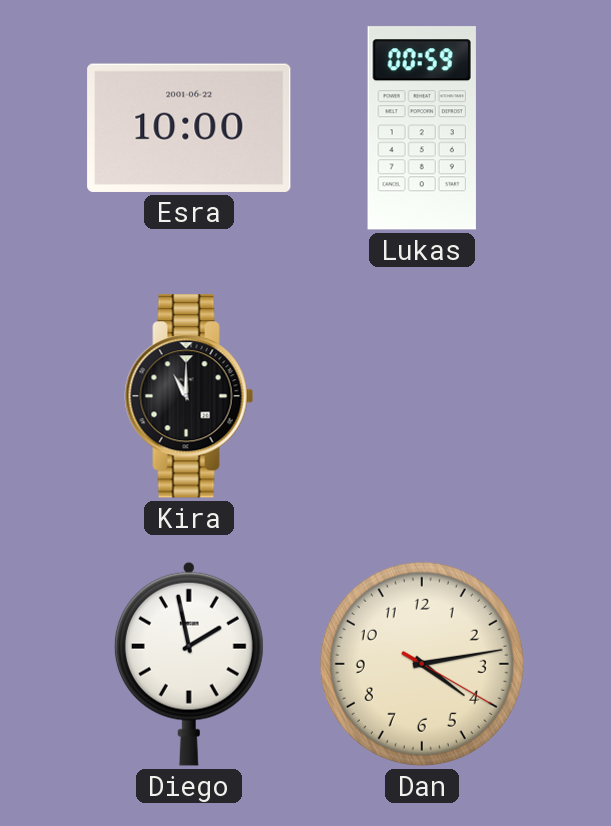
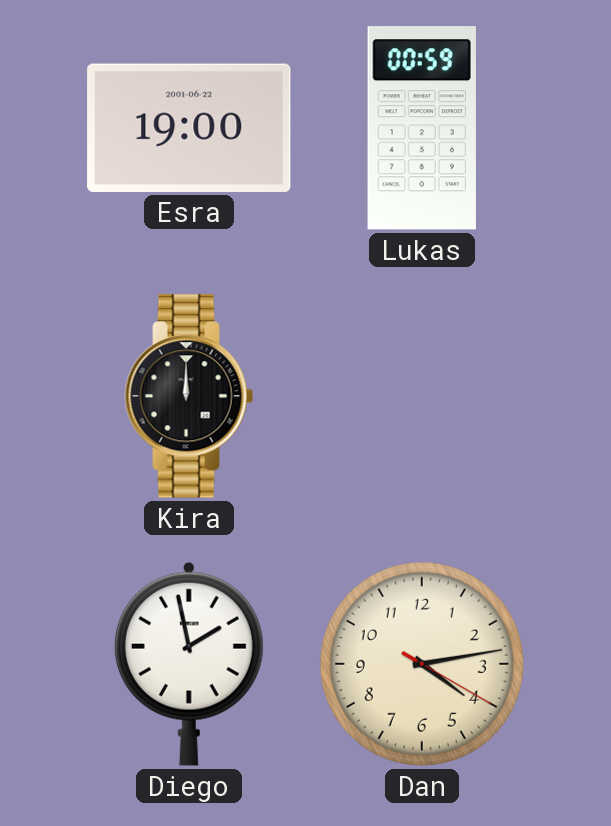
Esra: 10:00 -> 19:00
Kira: 11:00 -> 12:00
